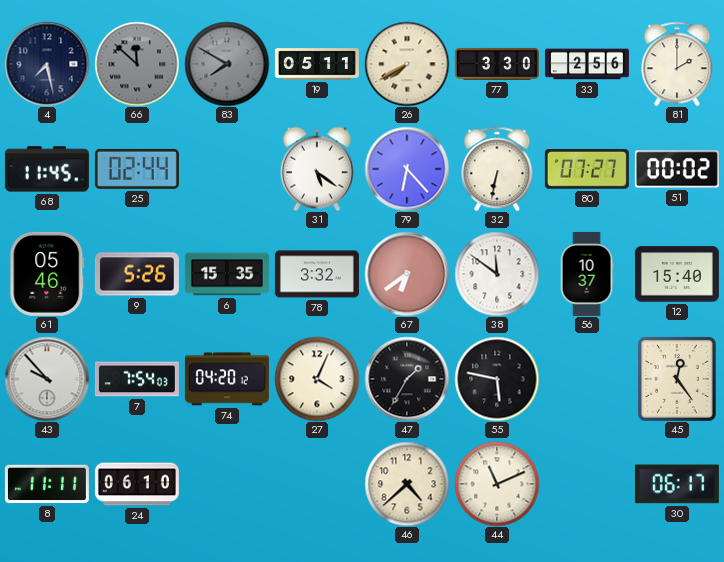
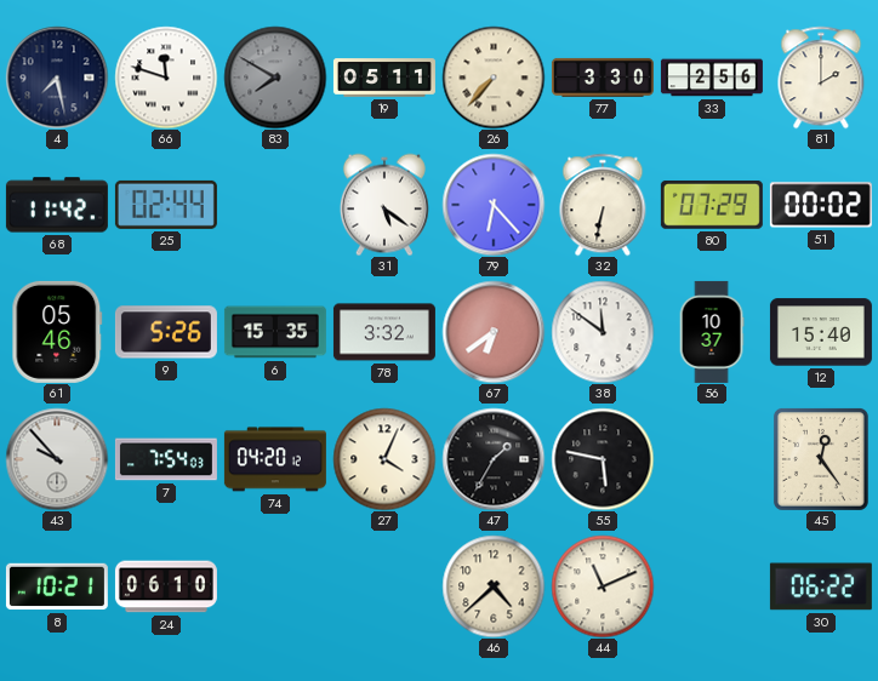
66: 11:52 -> 11:48
66 dial: grey -> white
26: 7:40 -> 7:37
68: 11:45 -> 11:42
80: 07:27 -> 07:29
8: 11:11 -> 10:21
30: 06:17 -> 06:22
